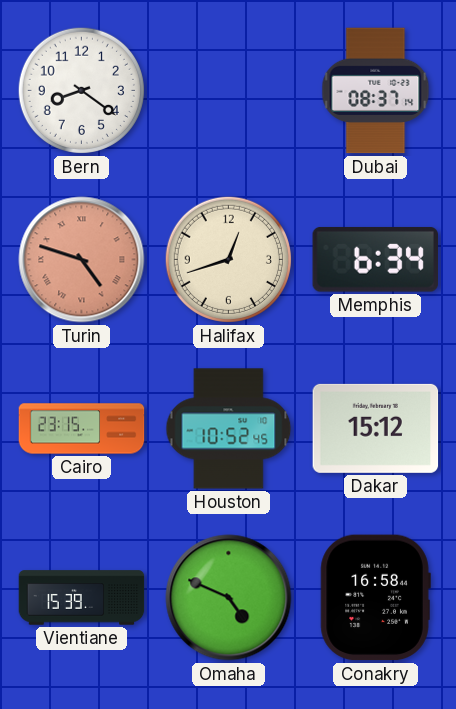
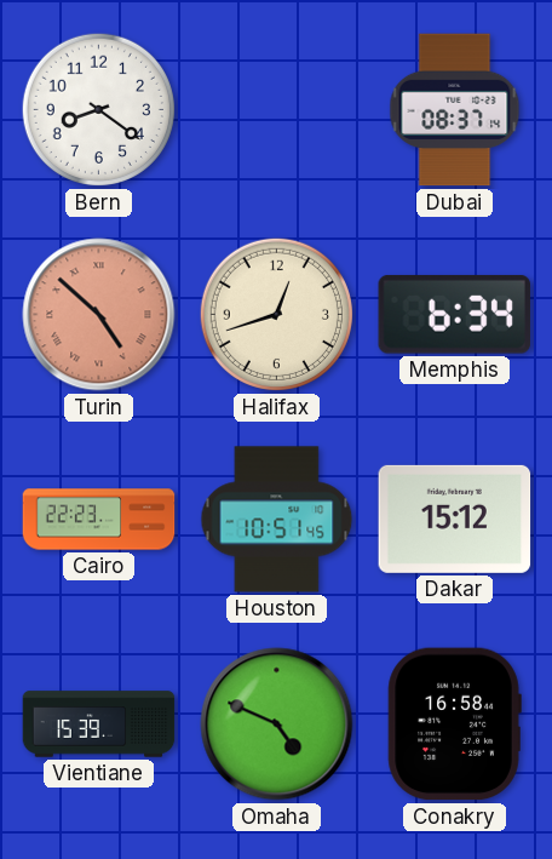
Turin: 4:48 -> 4:52
Cairo: 23:15 -> 22:23
Houston: 10:52 -> 10:51
